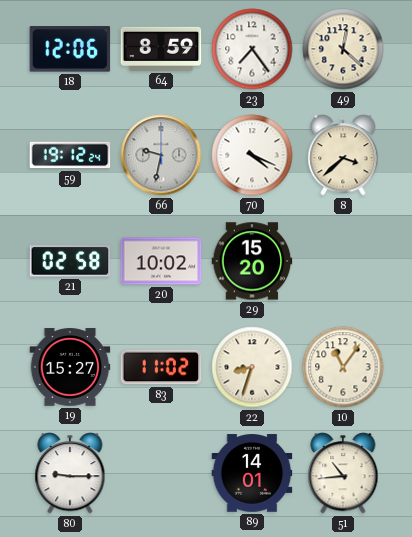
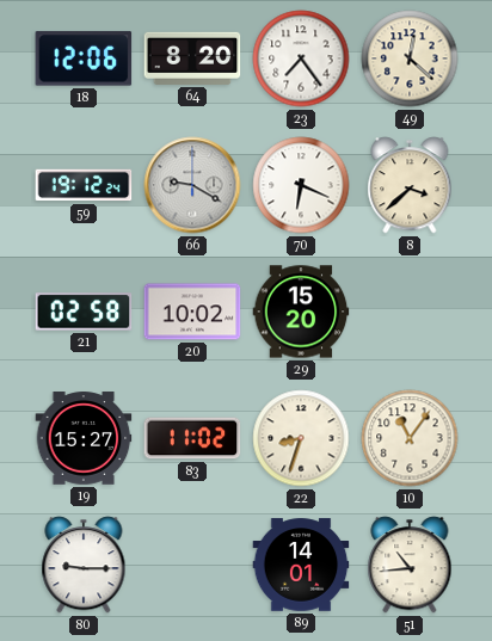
64: 8:59 -> 8:20
66: 9:32 -> 9:20
70: 4:19 -> 6:19
